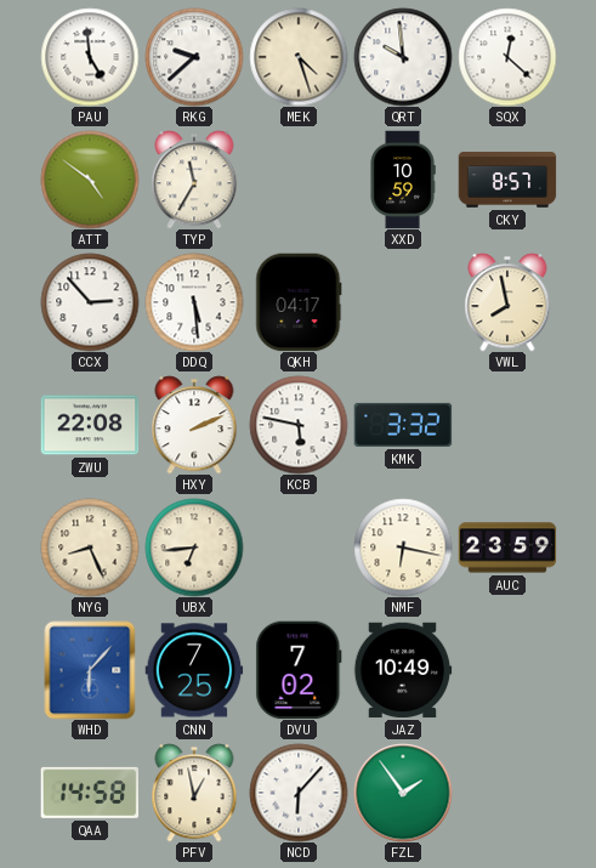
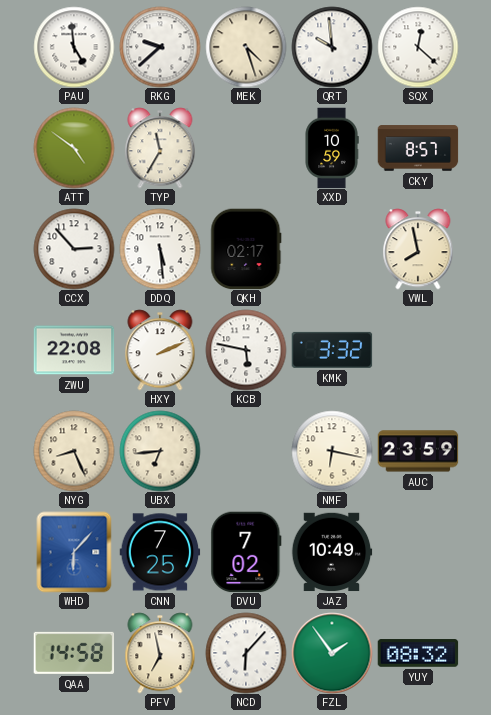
QKH: 04:17 -> 02:17
PFV: 12:58 -> 6:58
YUY: none -> 08:32
